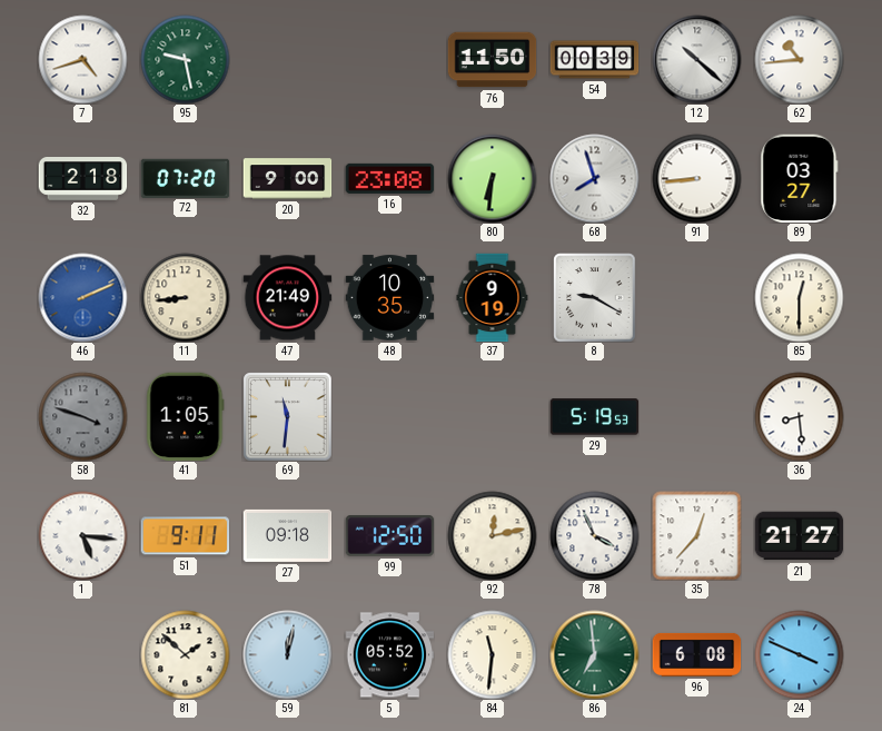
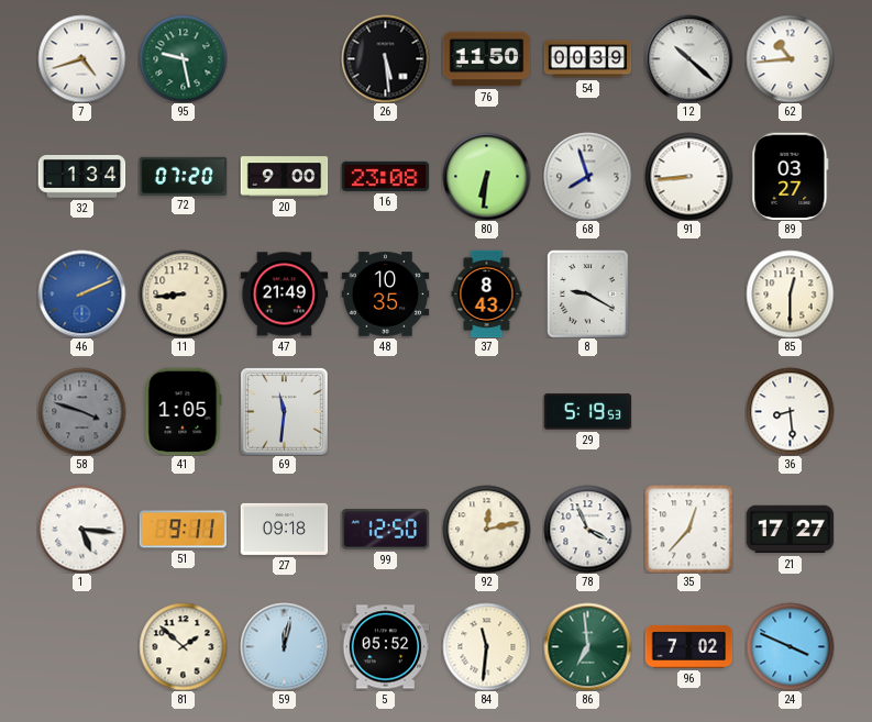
26: none -> 5:29
32: 2:18 -> 1:34
37: 9:19 -> 8:43
21: 21:27 -> 17:27
96: 6:08 -> 7:02
